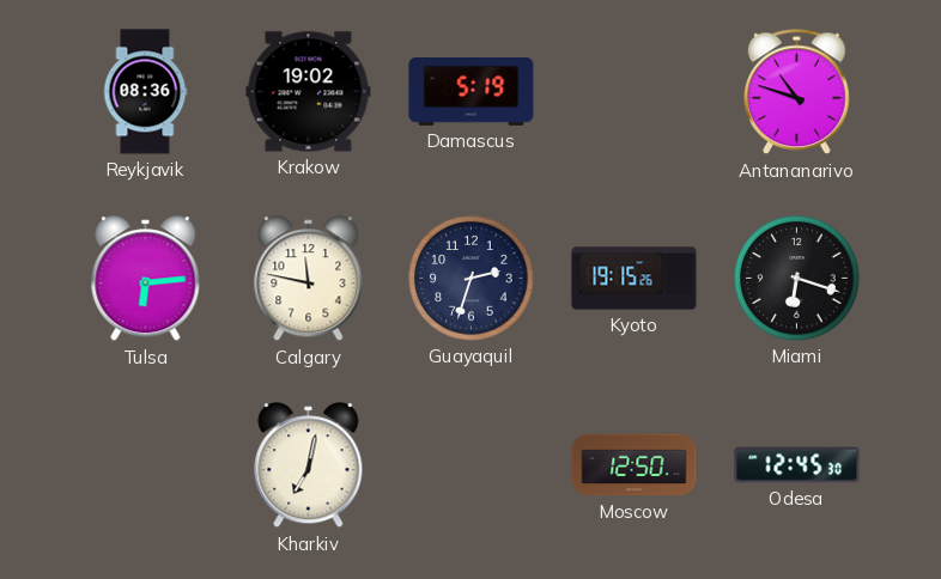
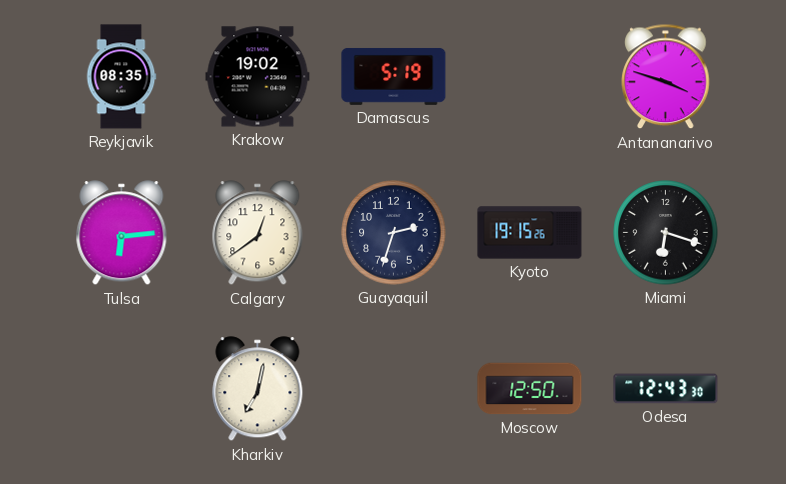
Reykjavik: 08:36 -> 08:35
Antananarivo: 10:48 -> 3:48
Calgary: 11:47 -> 12:39
Odesa: 12:45 -> 12:43
